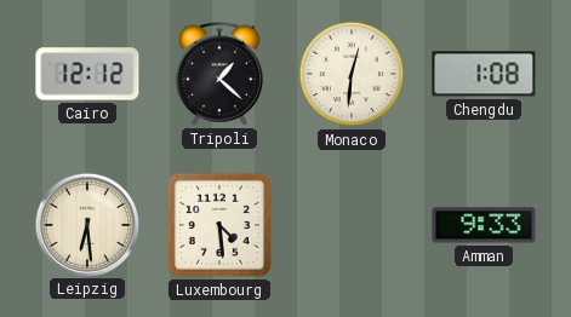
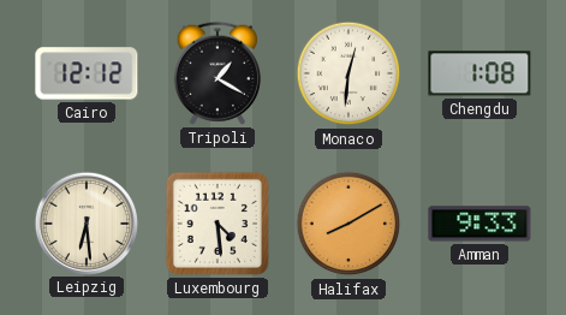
Tripoli: 1:22 -> 1:20
Halifax: none -> 8:10
